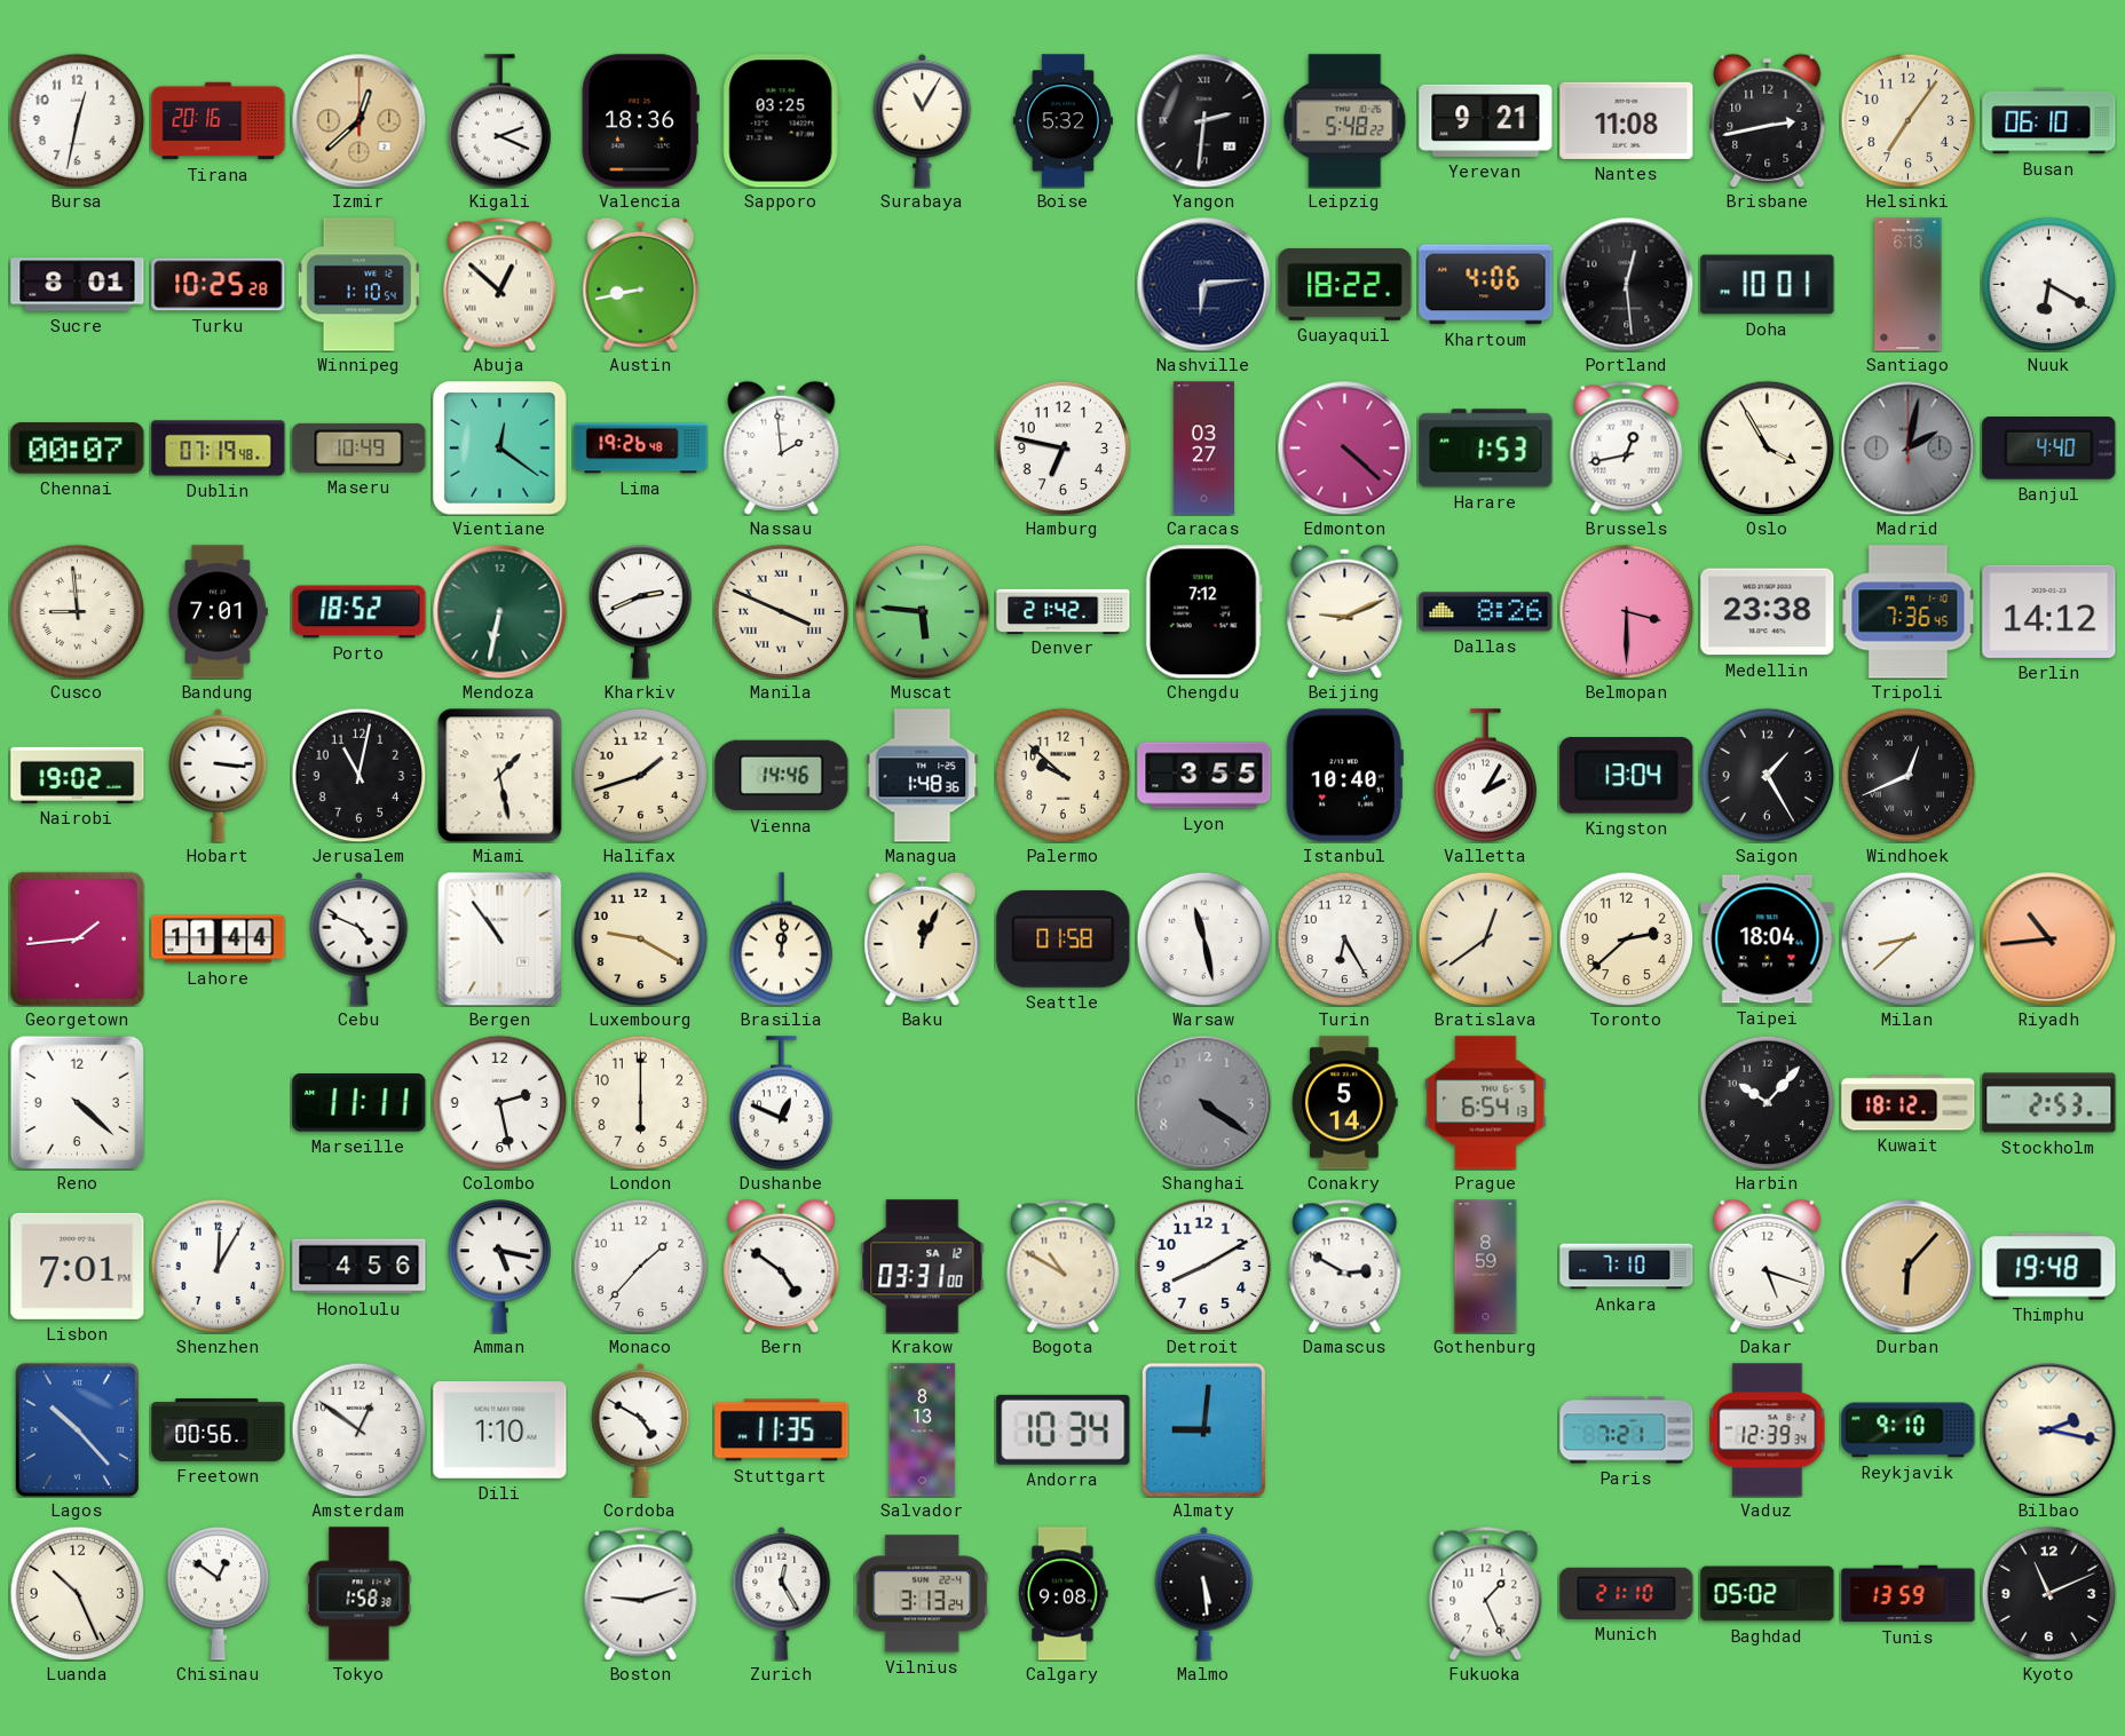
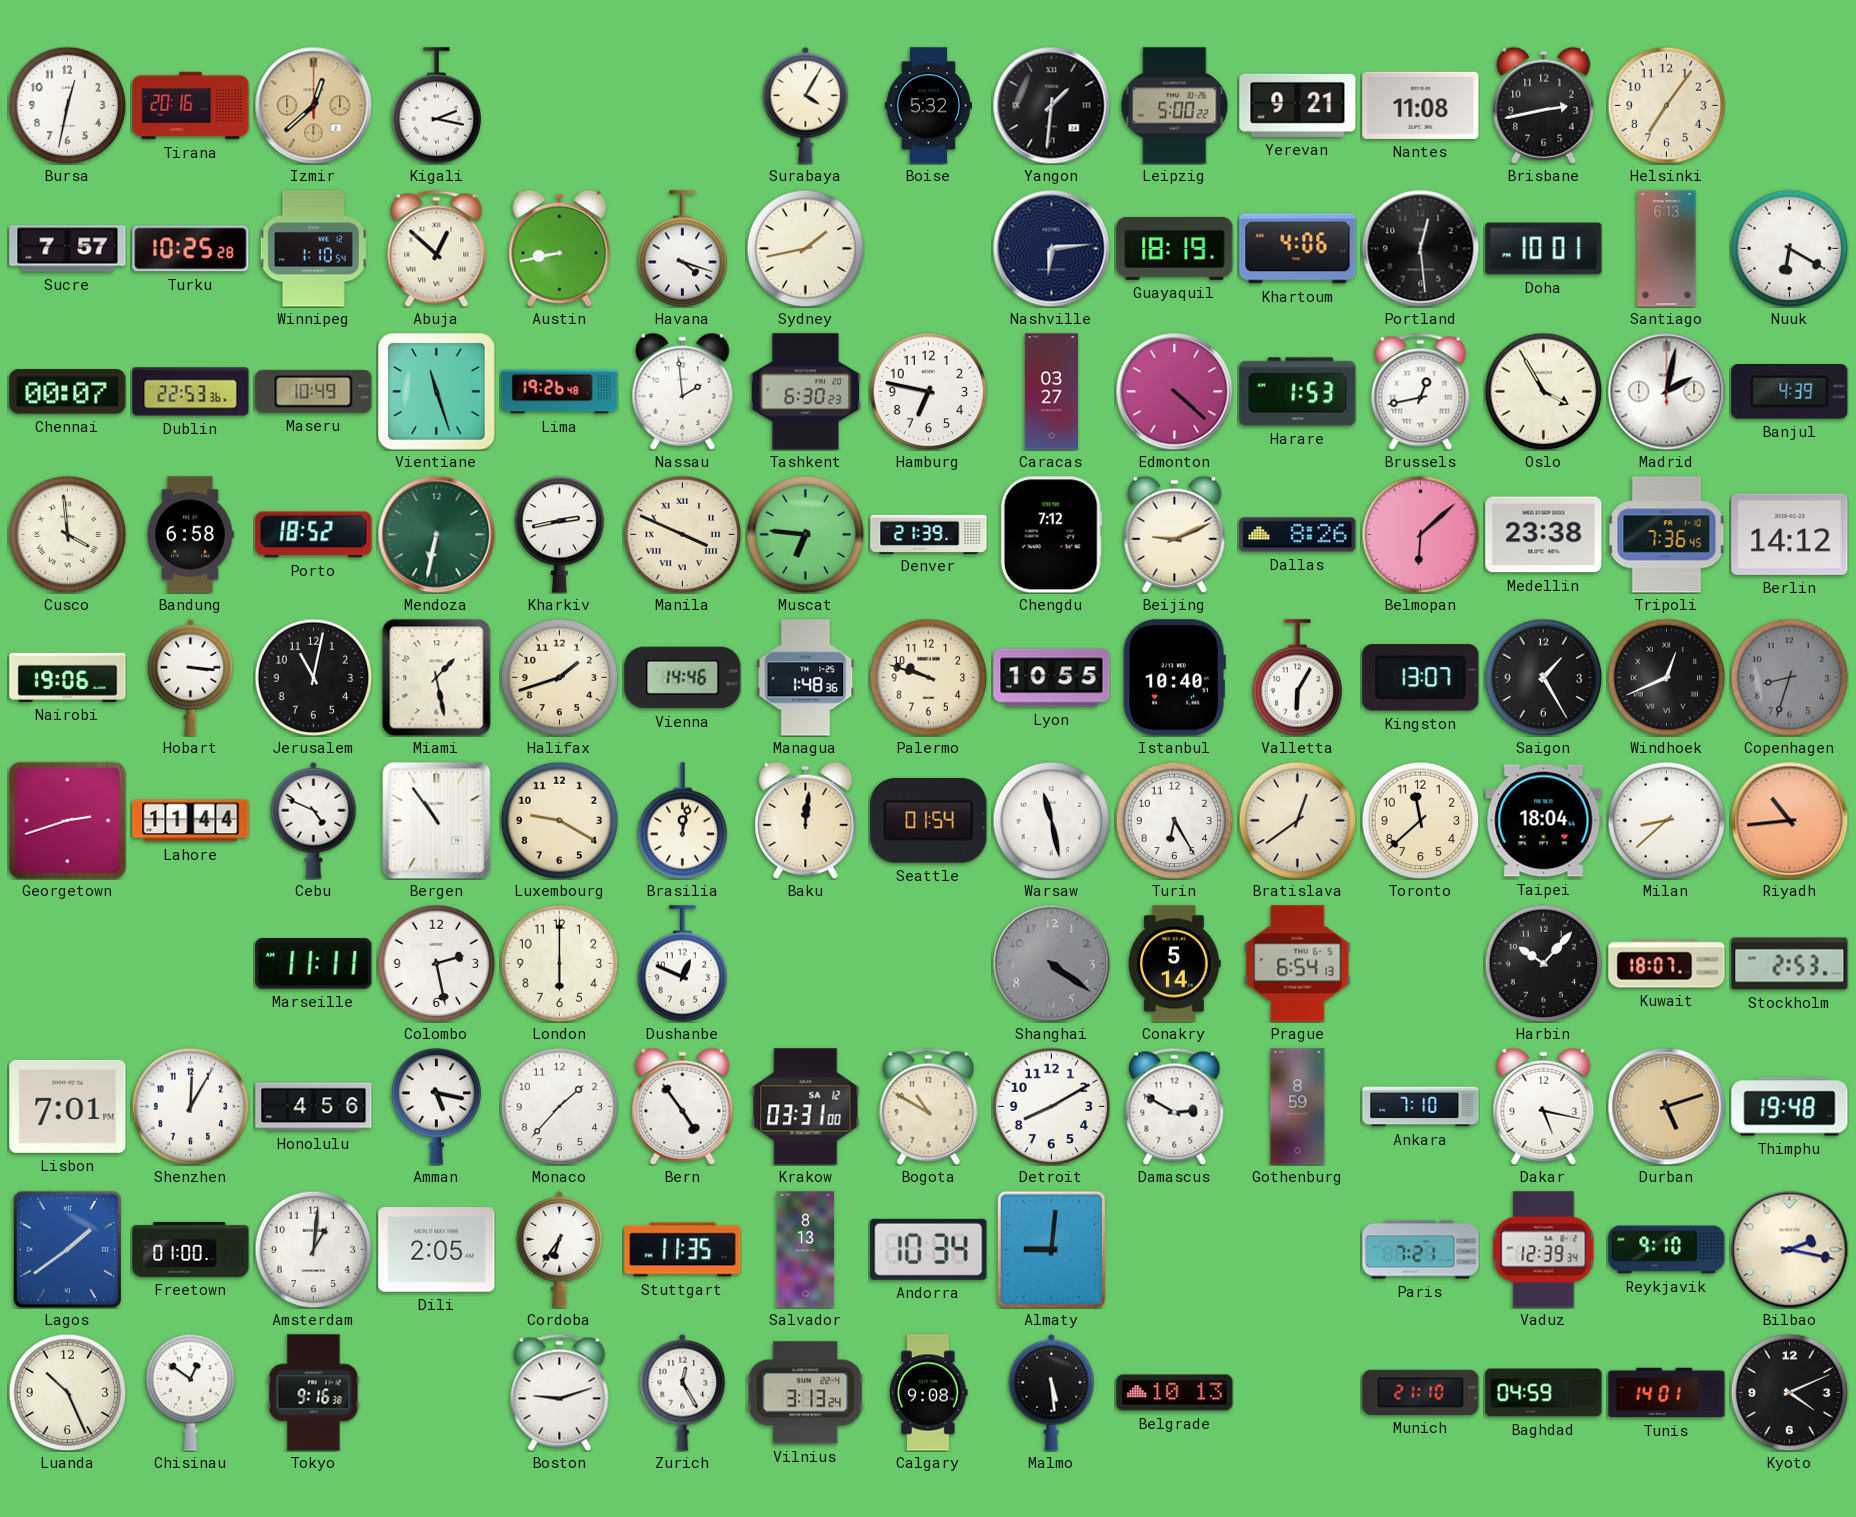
Kigali: 2:19 -> 2:17
Valencia: 18:36 -> none
Sapporo: 03:25 -> none
Surabaya: 11:05 -> 4:05
Yangon: 2:31 -> 1:31
Leipzig: 5:48 -> 5:00
Busan: 06:10 -> none
Sucre: 8:01 -> 7:57
Havana: none -> 4:18
Sydney: none -> 1:43
Guayaquil: 18:22 -> 18:19
Dublin: 07:19 -> 22:53
Vientiane: 12:21 -> 11:27
Tashkent: none -> 6:30
Madrid dial: grey -> white
Banjul: 4:40 -> 4:39
Cusco: 8:59 -> 3:59
Bandung: 7:01 -> 6:58
Kharkiv: 2:41 -> 2:43
Muscat: 5:46 -> 6:46
Denver: 21:42 -> 21:39
Belmopan: 3:30 -> 6:08
Nairobi: 19:02 -> 19:06
Palermo: 9:52 -> 9:48
Lyon: 3:55 -> 10:55
Valletta: 2:05 -> 6:05
Kingston: 13:04 -> 13:07
Copenhagen: none -> 8:33
Georgetown: 1:44 -> 2:42
Brasilia: 12:01 -> 12:02
Baku: 12:04 -> 12:01
Seattle: 01:58 -> 01:54
Toronto: 2:38 -> 11:38
Reno: 4:22 -> none
Kuwait: 18:12 -> 18:07
Bern: 4:51 -> 4:54
Dakar: 5:18 -> 5:17
Durban: 6:07 -> 5:12
Lagos: 10:23 -> 1:39
Freetown: 00:56 -> 01:00
Amsterdam: 12:51 -> 1:01
Dili: 1:10 -> 2:05
Cordoba: 4:50 -> 6:36
Tokyo: 1:58 -> 9:16
Belgrade: none -> 10:13
Fukuoka: 1:26 -> none
Baghdad: 05:02 -> 04:59
Tunis: 13:59 -> 14:01
Kyoto: 11:11 -> 4:11
